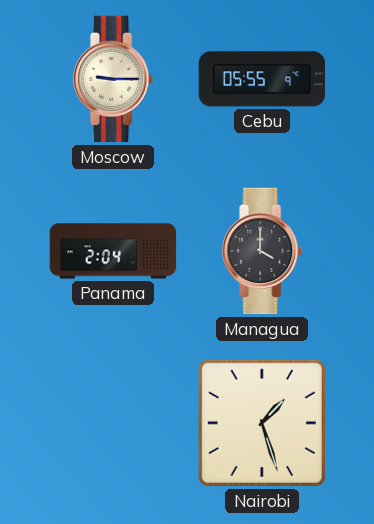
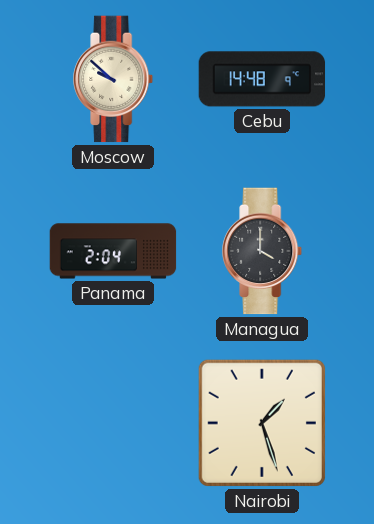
Moscow: 9:15 -> 9:52
Cebu: 05:55 -> 14:48
